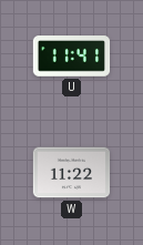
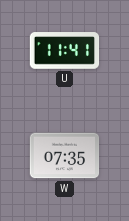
W: 11:22 -> 07:35
